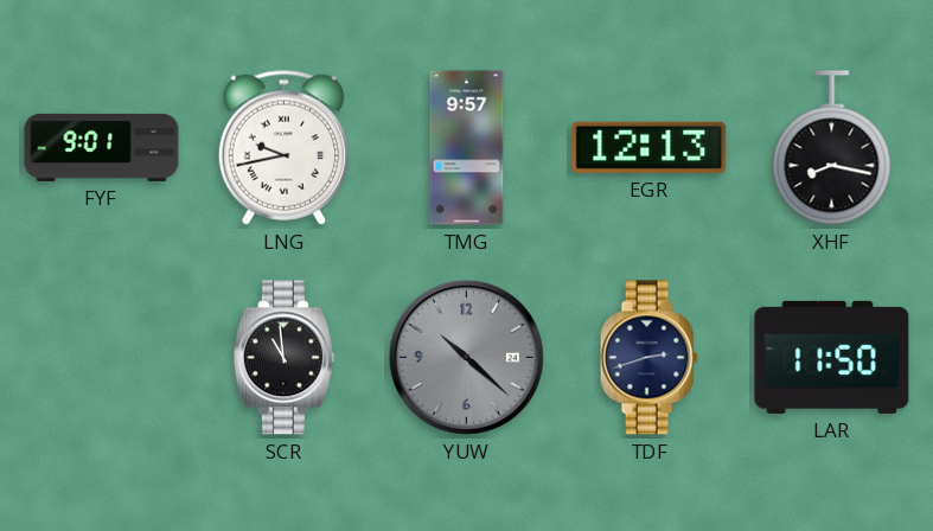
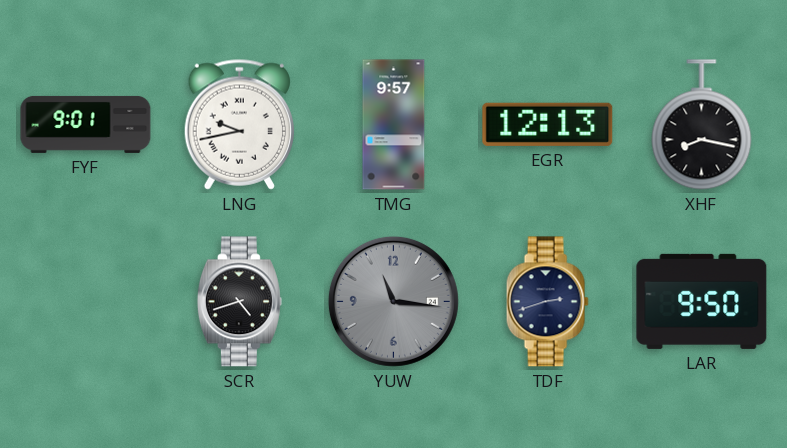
SCR: 10:59 -> 4:42
YUW: 10:22 -> 11:16
LAR: 11:50 -> 9:50
